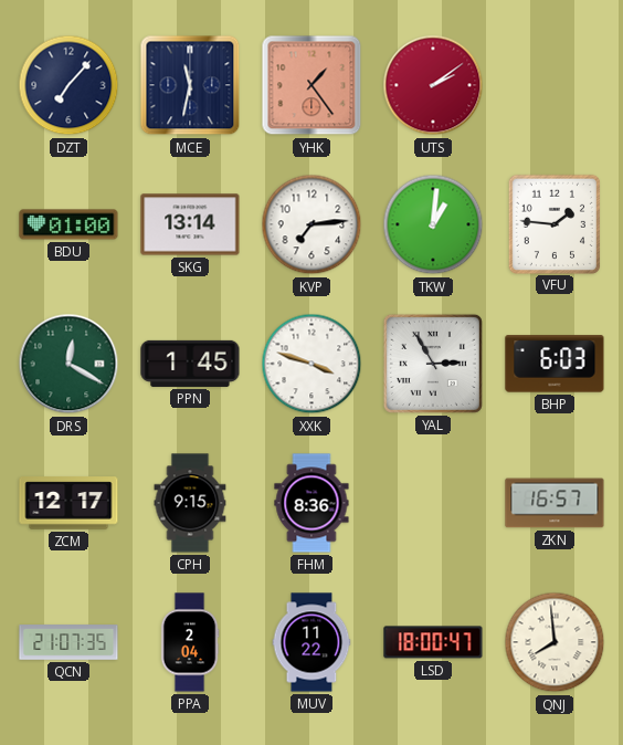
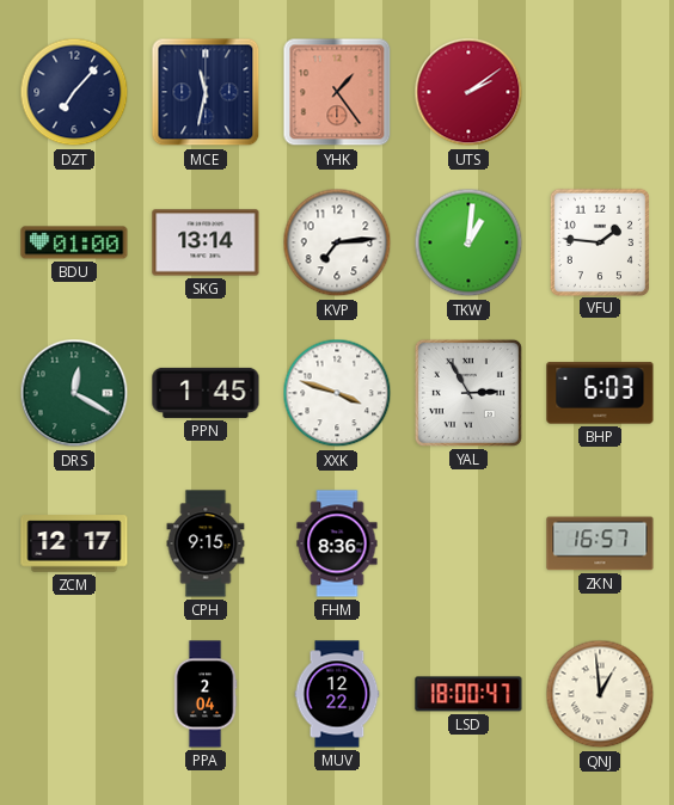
QCN: 21:07 -> none
MUV: 11:22 -> 12:22
QNJ: 7:59 -> 12:59
